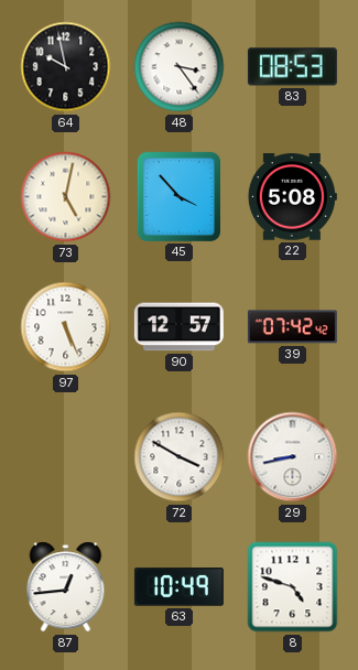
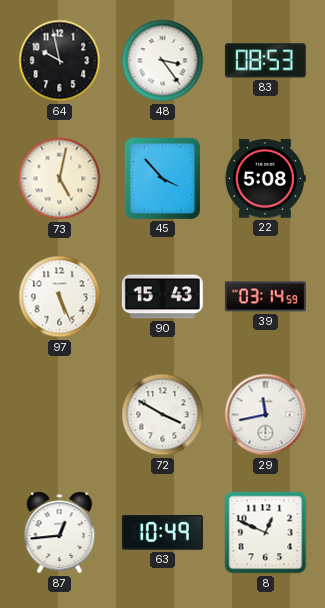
90: 12:57 -> 15:43
39: 07:42 -> 03:14
29: 8:43 -> 11:43
8: 4:48 -> 12:49
